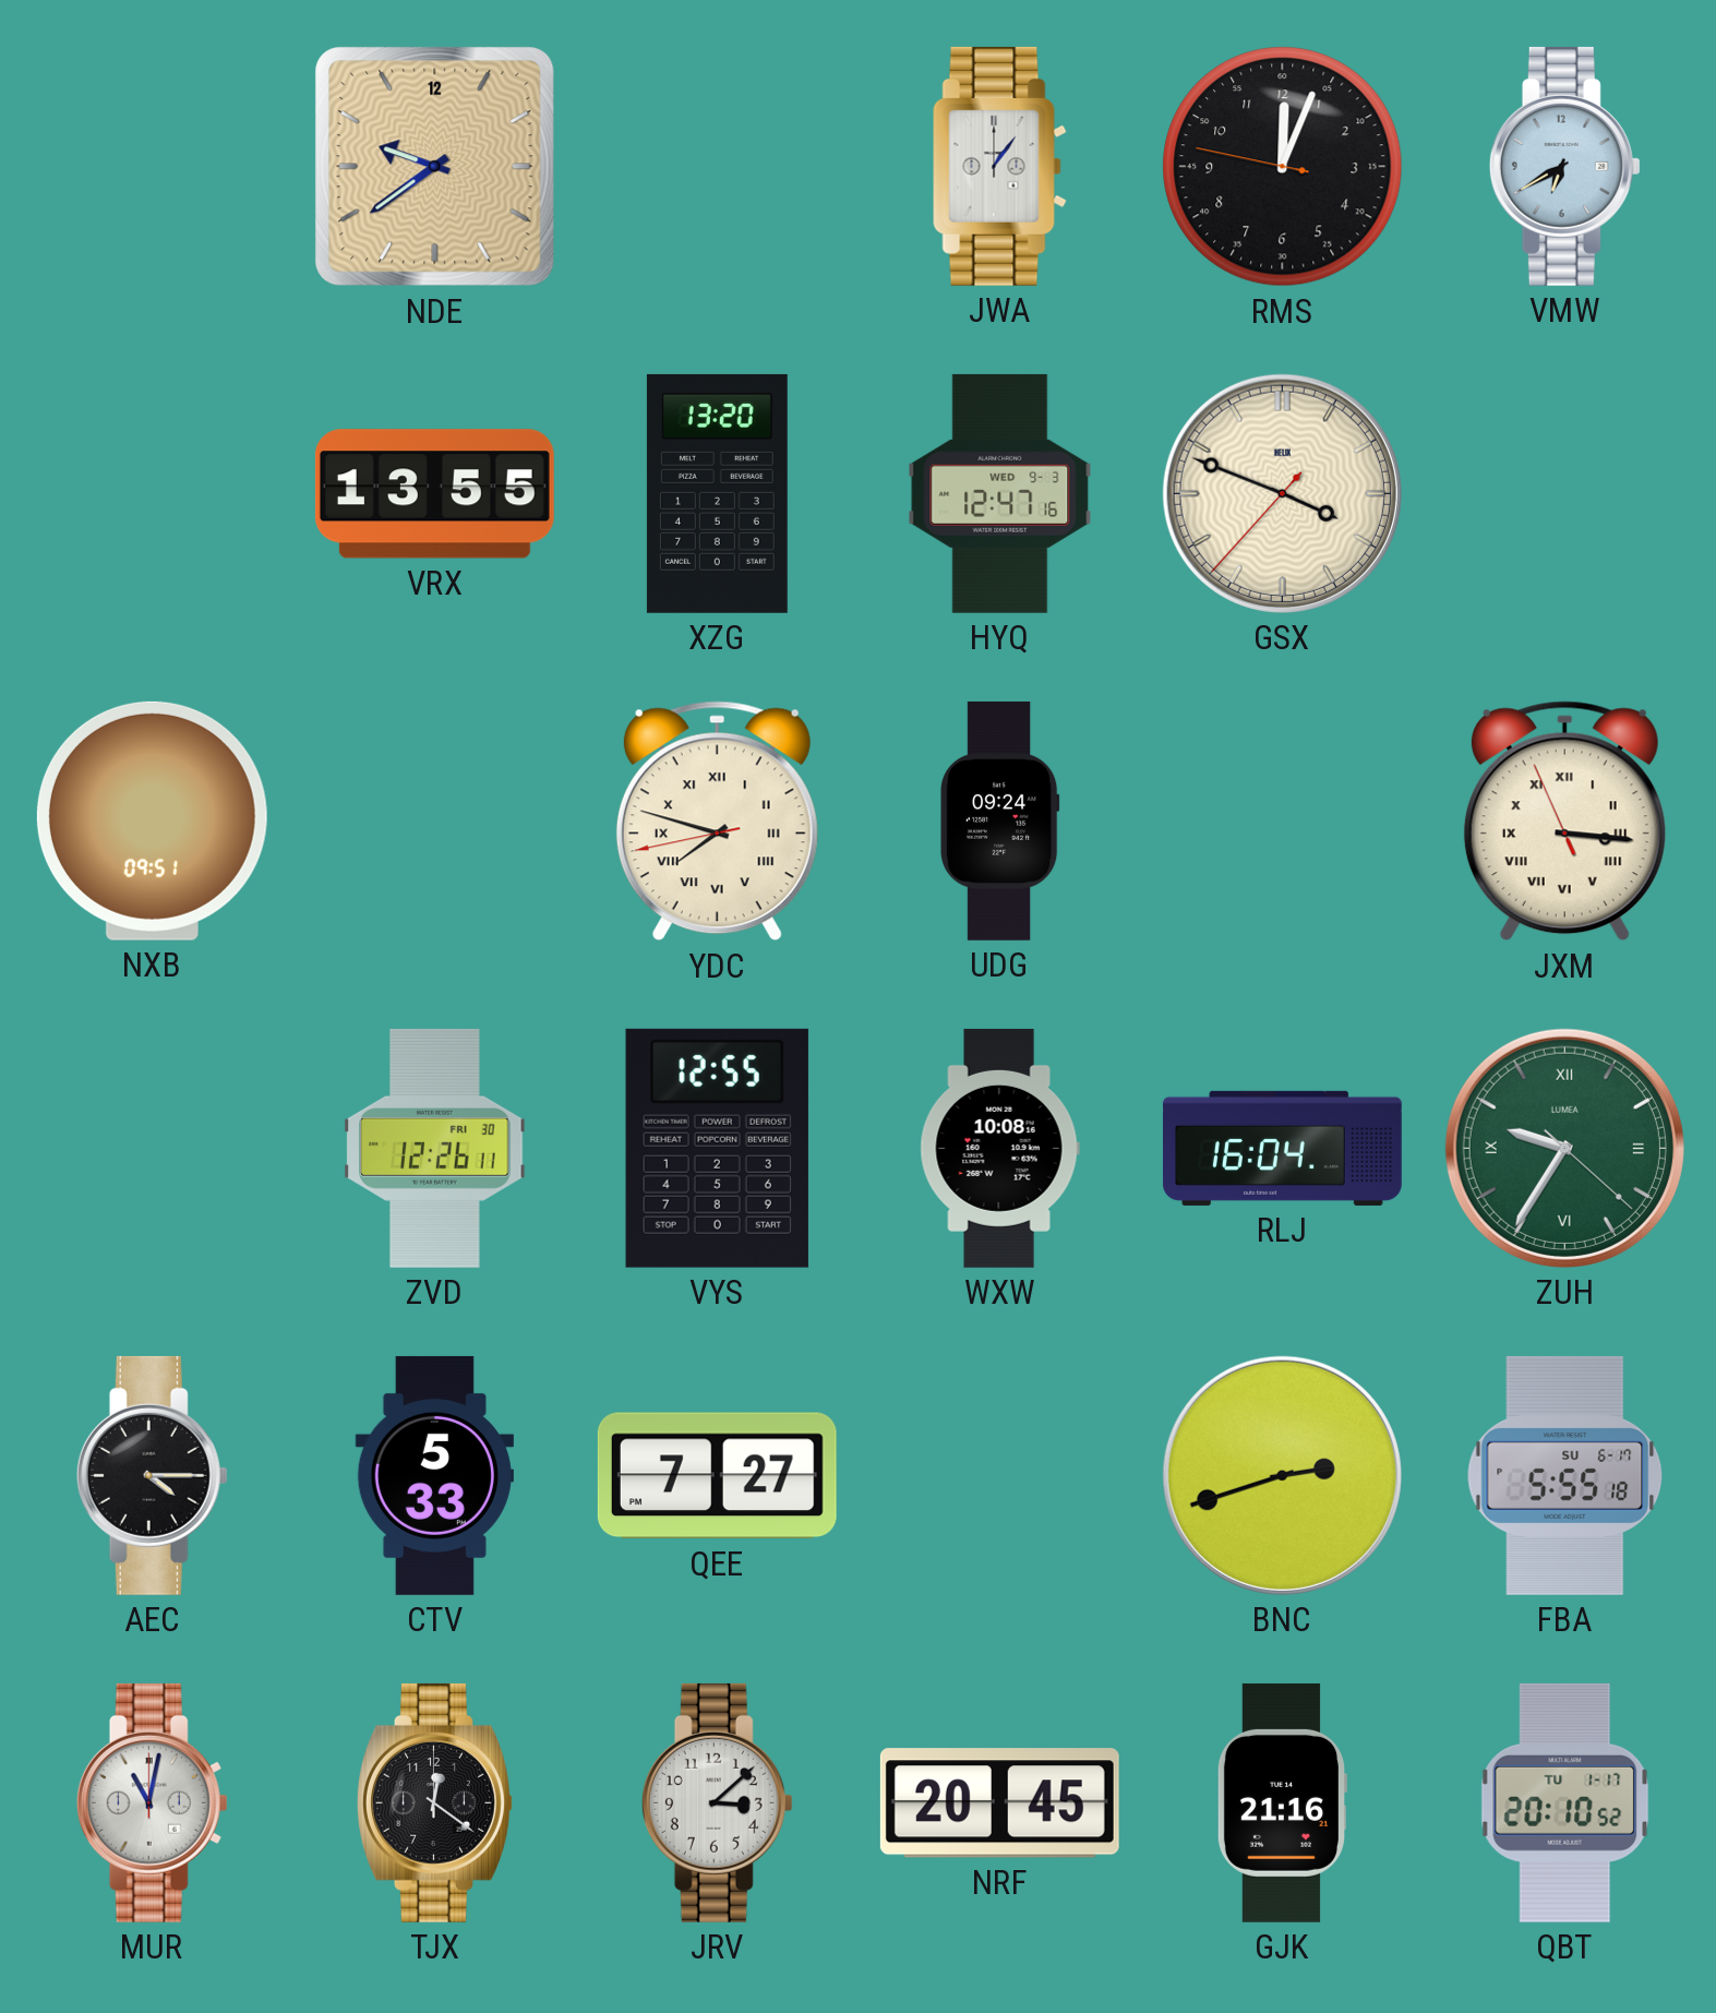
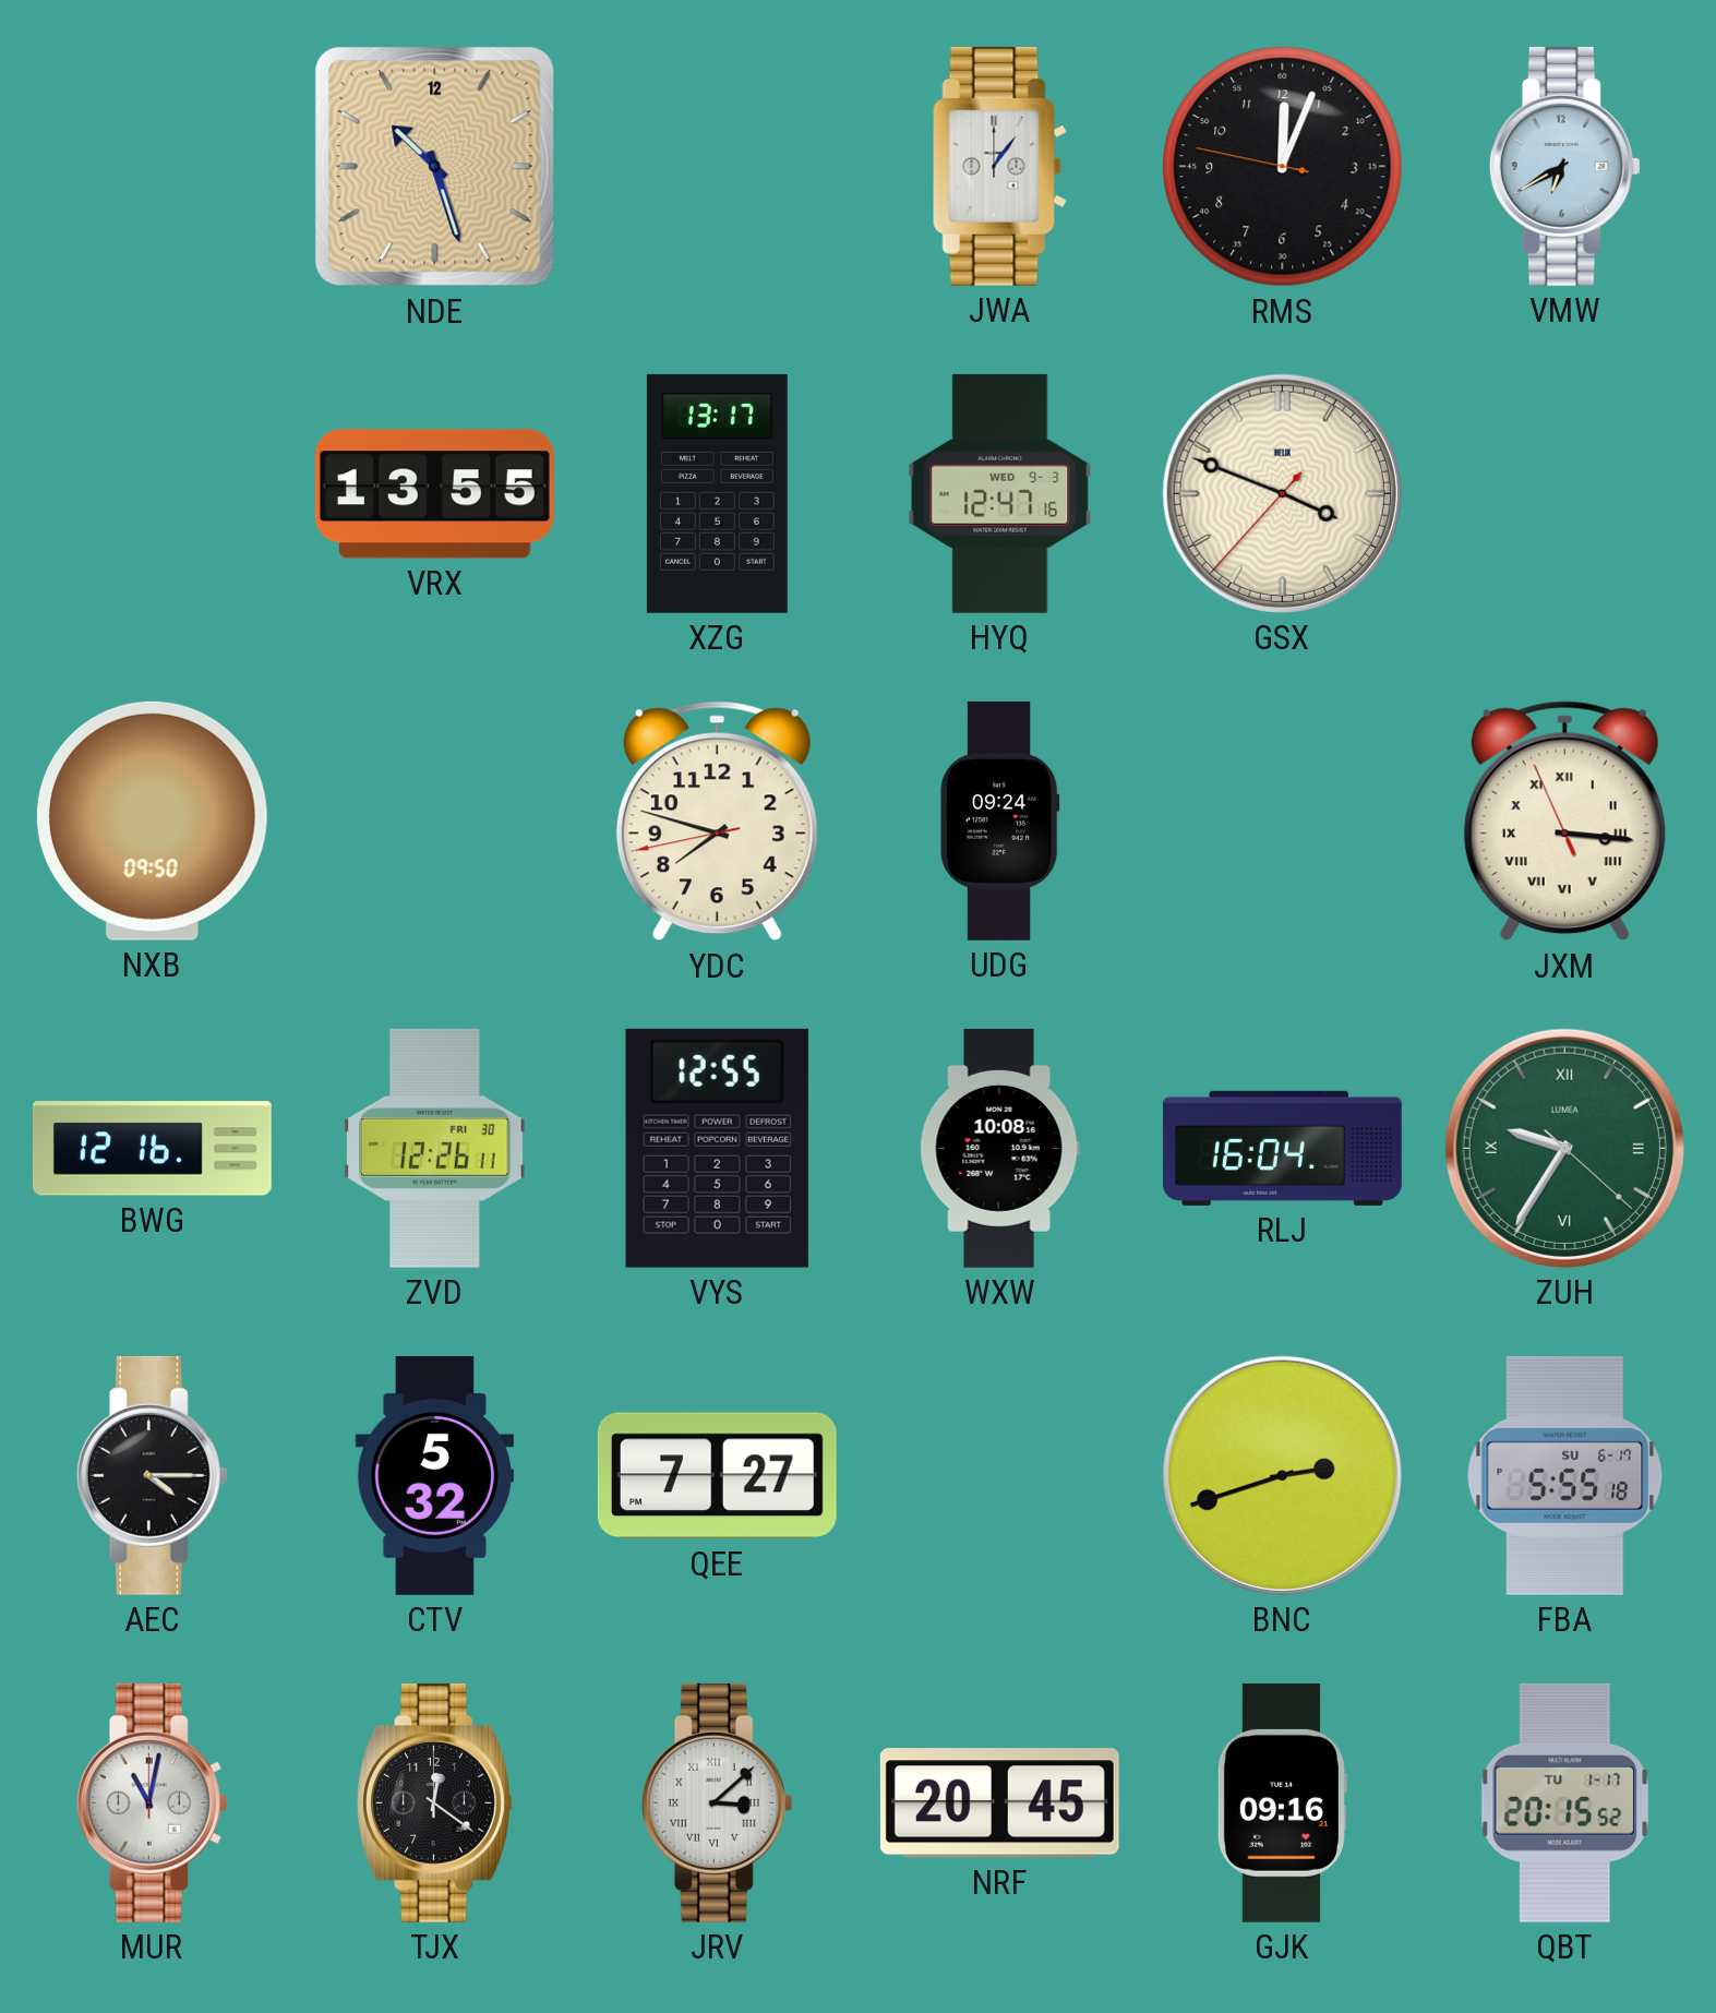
NDE: 9:39 -> 10:27
XZG: 13:20 -> 13:17
NXB: 09:51 -> 09:50
YDC numerals: Roman -> Arabic
BWG: none -> 12:16
CTV: 5:33 -> 5:32
JRV numerals: Arabic -> Roman
GJK: 21:16 -> 09:16
QBT: 20:10 -> 20:15
